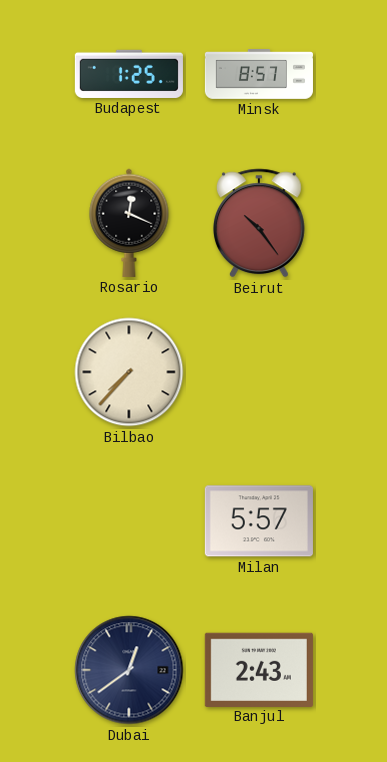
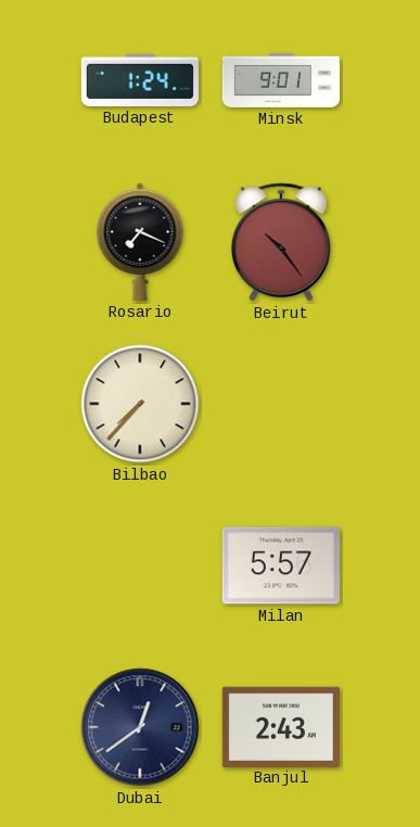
Budapest: 1:25 -> 1:24
Minsk: 8:57 -> 9:01
Rosario: 12:19 -> 7:19
